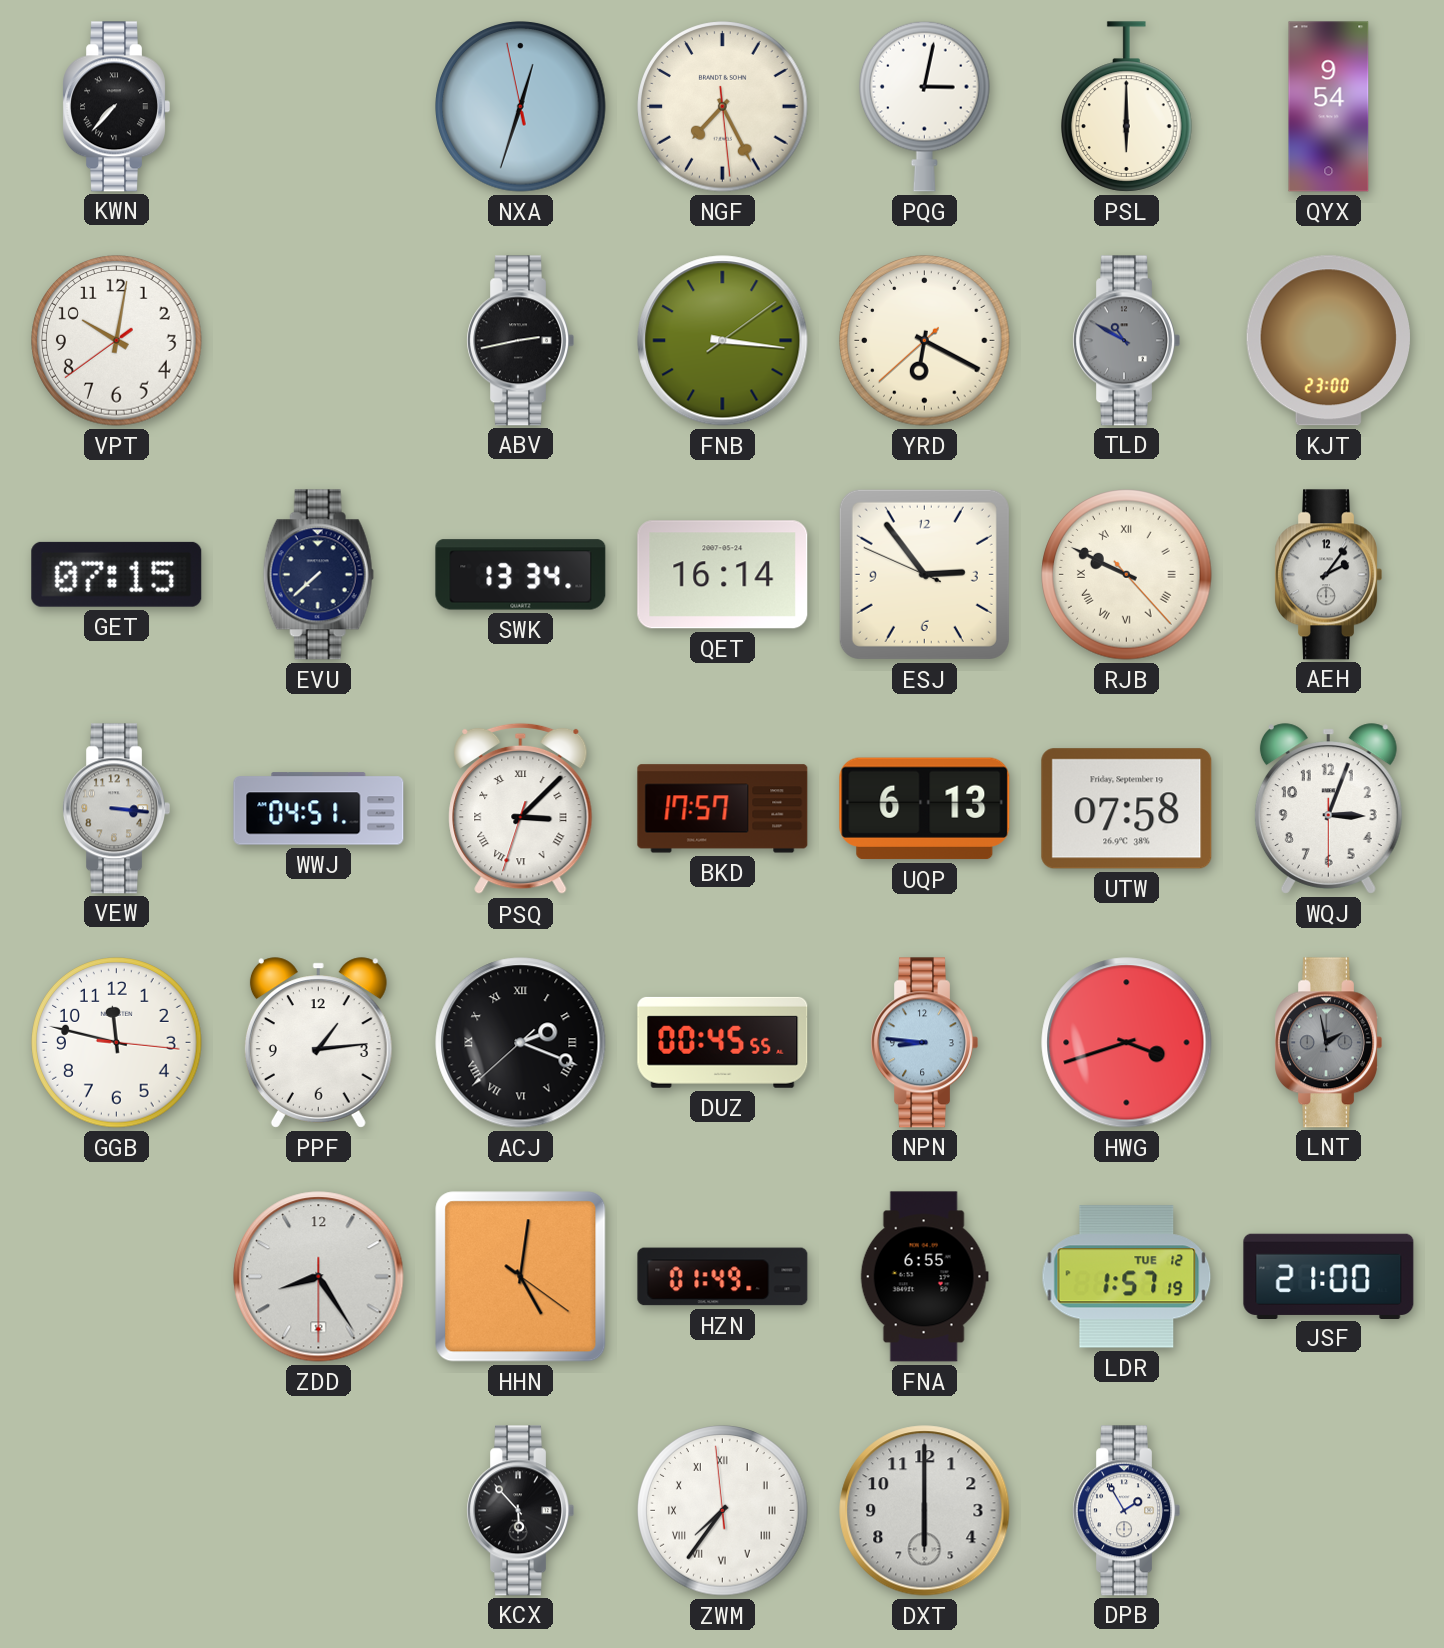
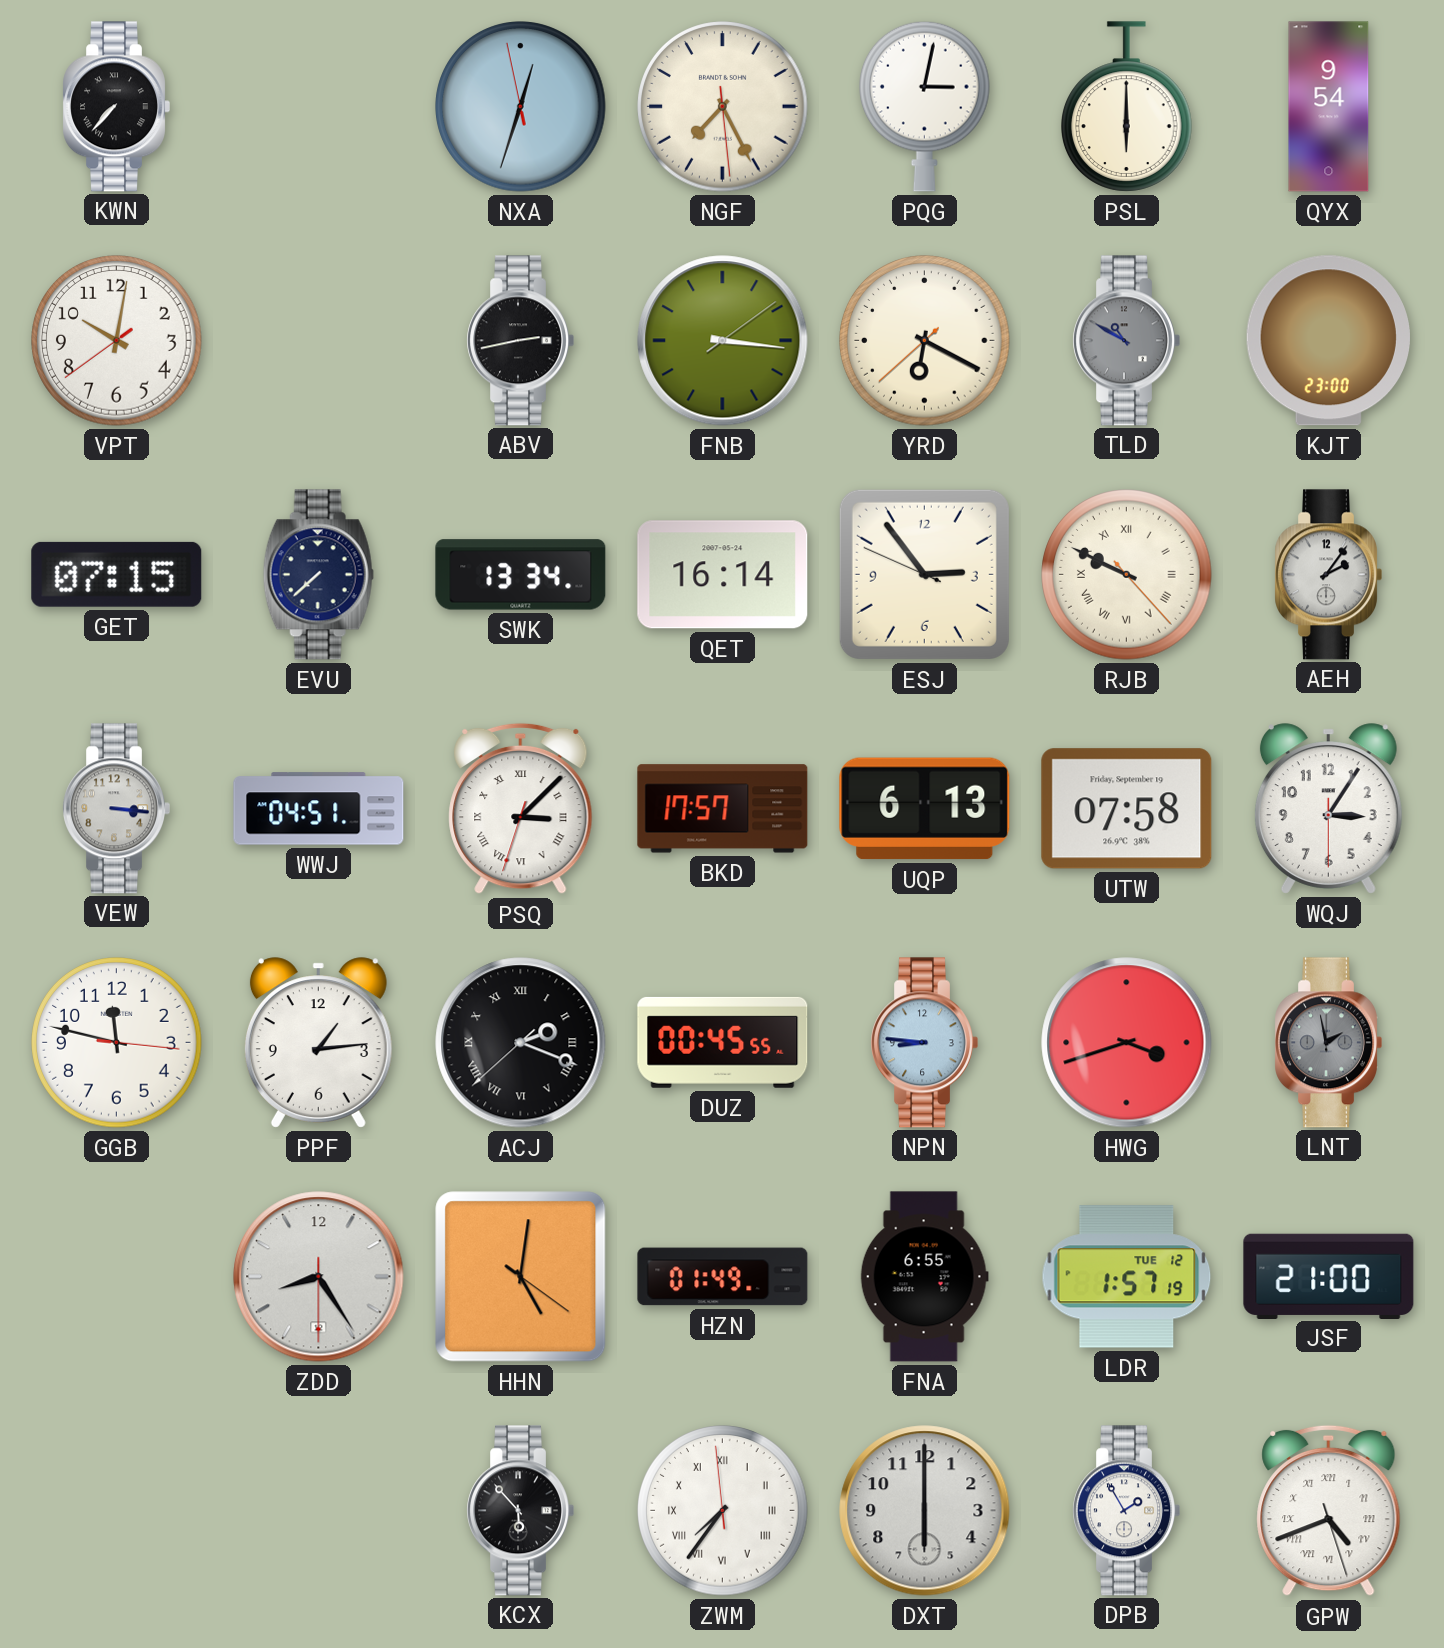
WQJ: 3:03 -> 3:05
GPW: none -> 4:41
